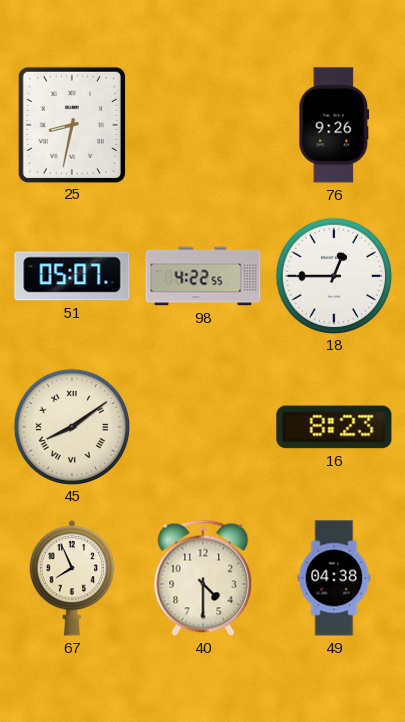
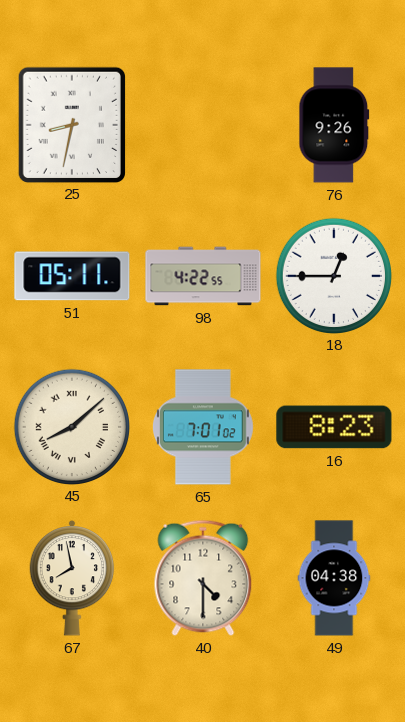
51: 05:07 -> 05:11
45: 8:09 -> 8:08
65: none -> 7:01
67: 7:56 -> 7:58
